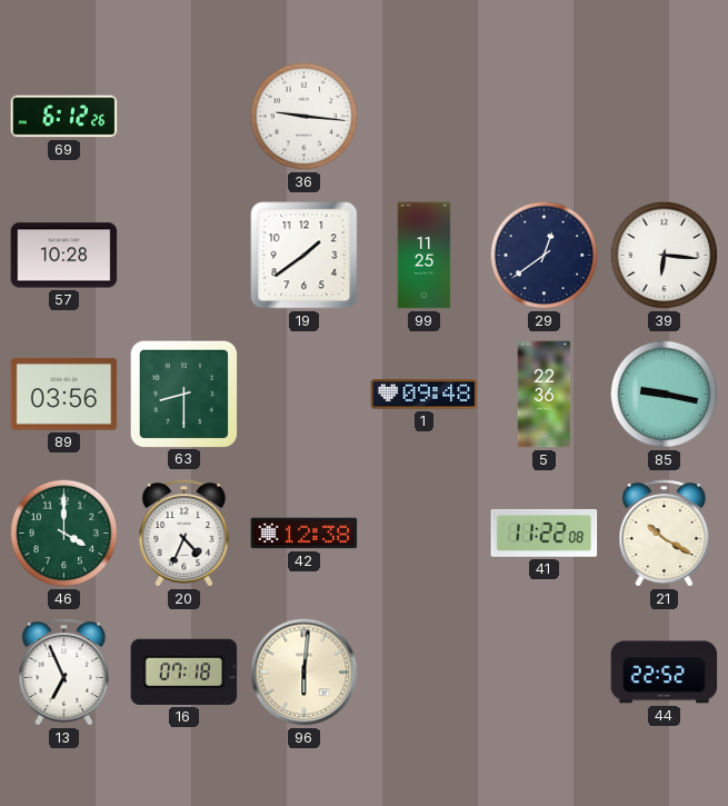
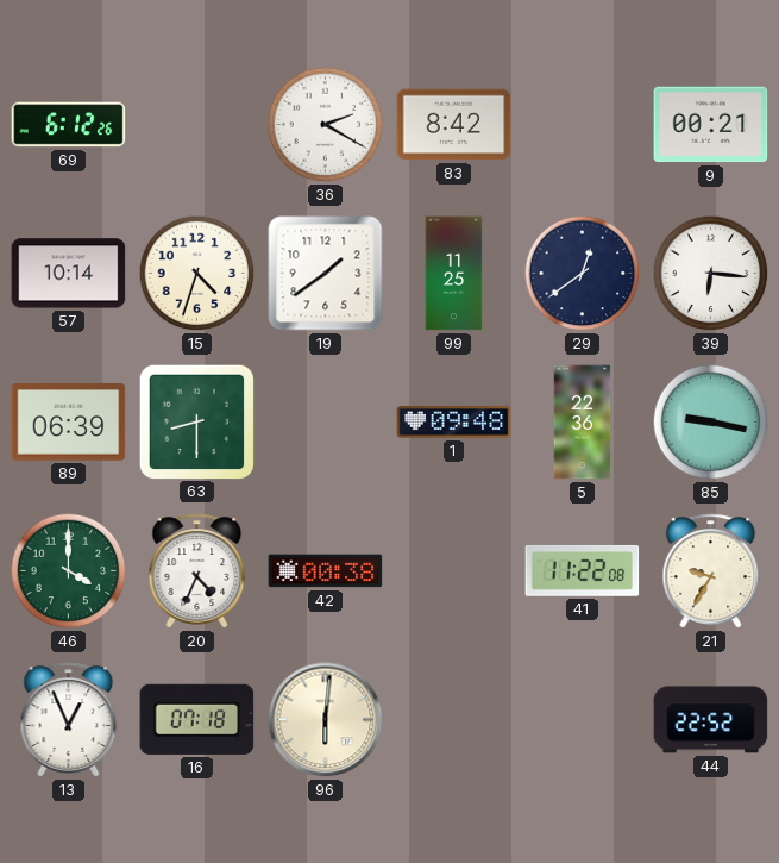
36: 9:16 -> 2:20
83: none -> 8:42
9: none -> 00:21
57: 10:28 -> 10:14
15: none -> 4:33
89: 03:56 -> 06:39
42: 12:38 -> 00:38
21: 10:20 -> 9:35
13: 6:56 -> 12:56
